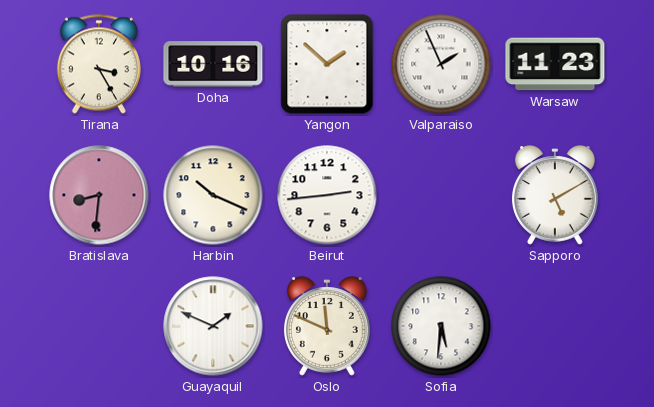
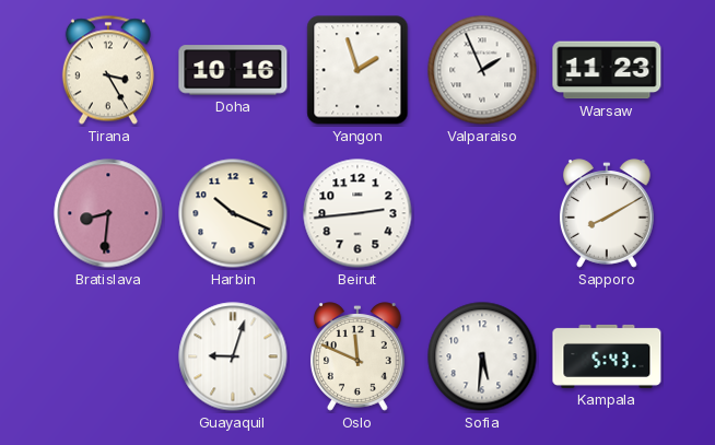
Yangon: 1:52 -> 1:57
Sapporo: 5:10 -> 8:10
Guayaquil: 1:49 -> 9:03
Kampala: none -> 5:43
